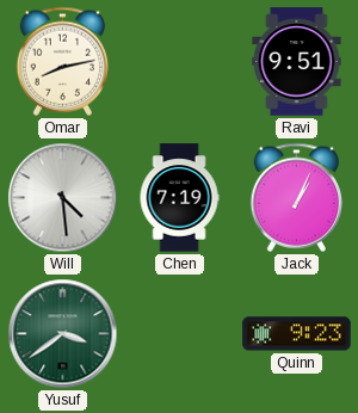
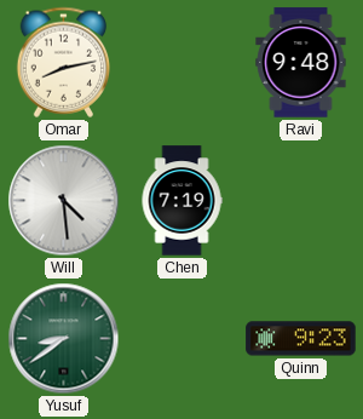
Ravi: 9:51 -> 9:48
Jack: 1:04 -> none
Yusuf: 3:39 -> 8:39
